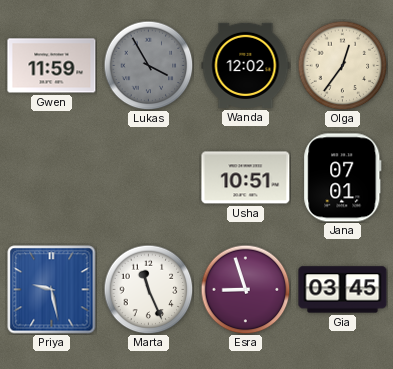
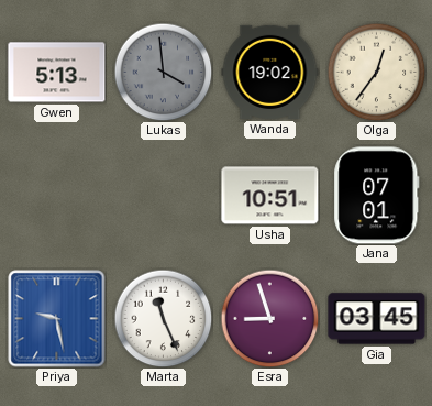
Gwen: 11:59 -> 5:13
Lukas: 3:55 -> 3:59
Wanda: 12:02 -> 19:02
